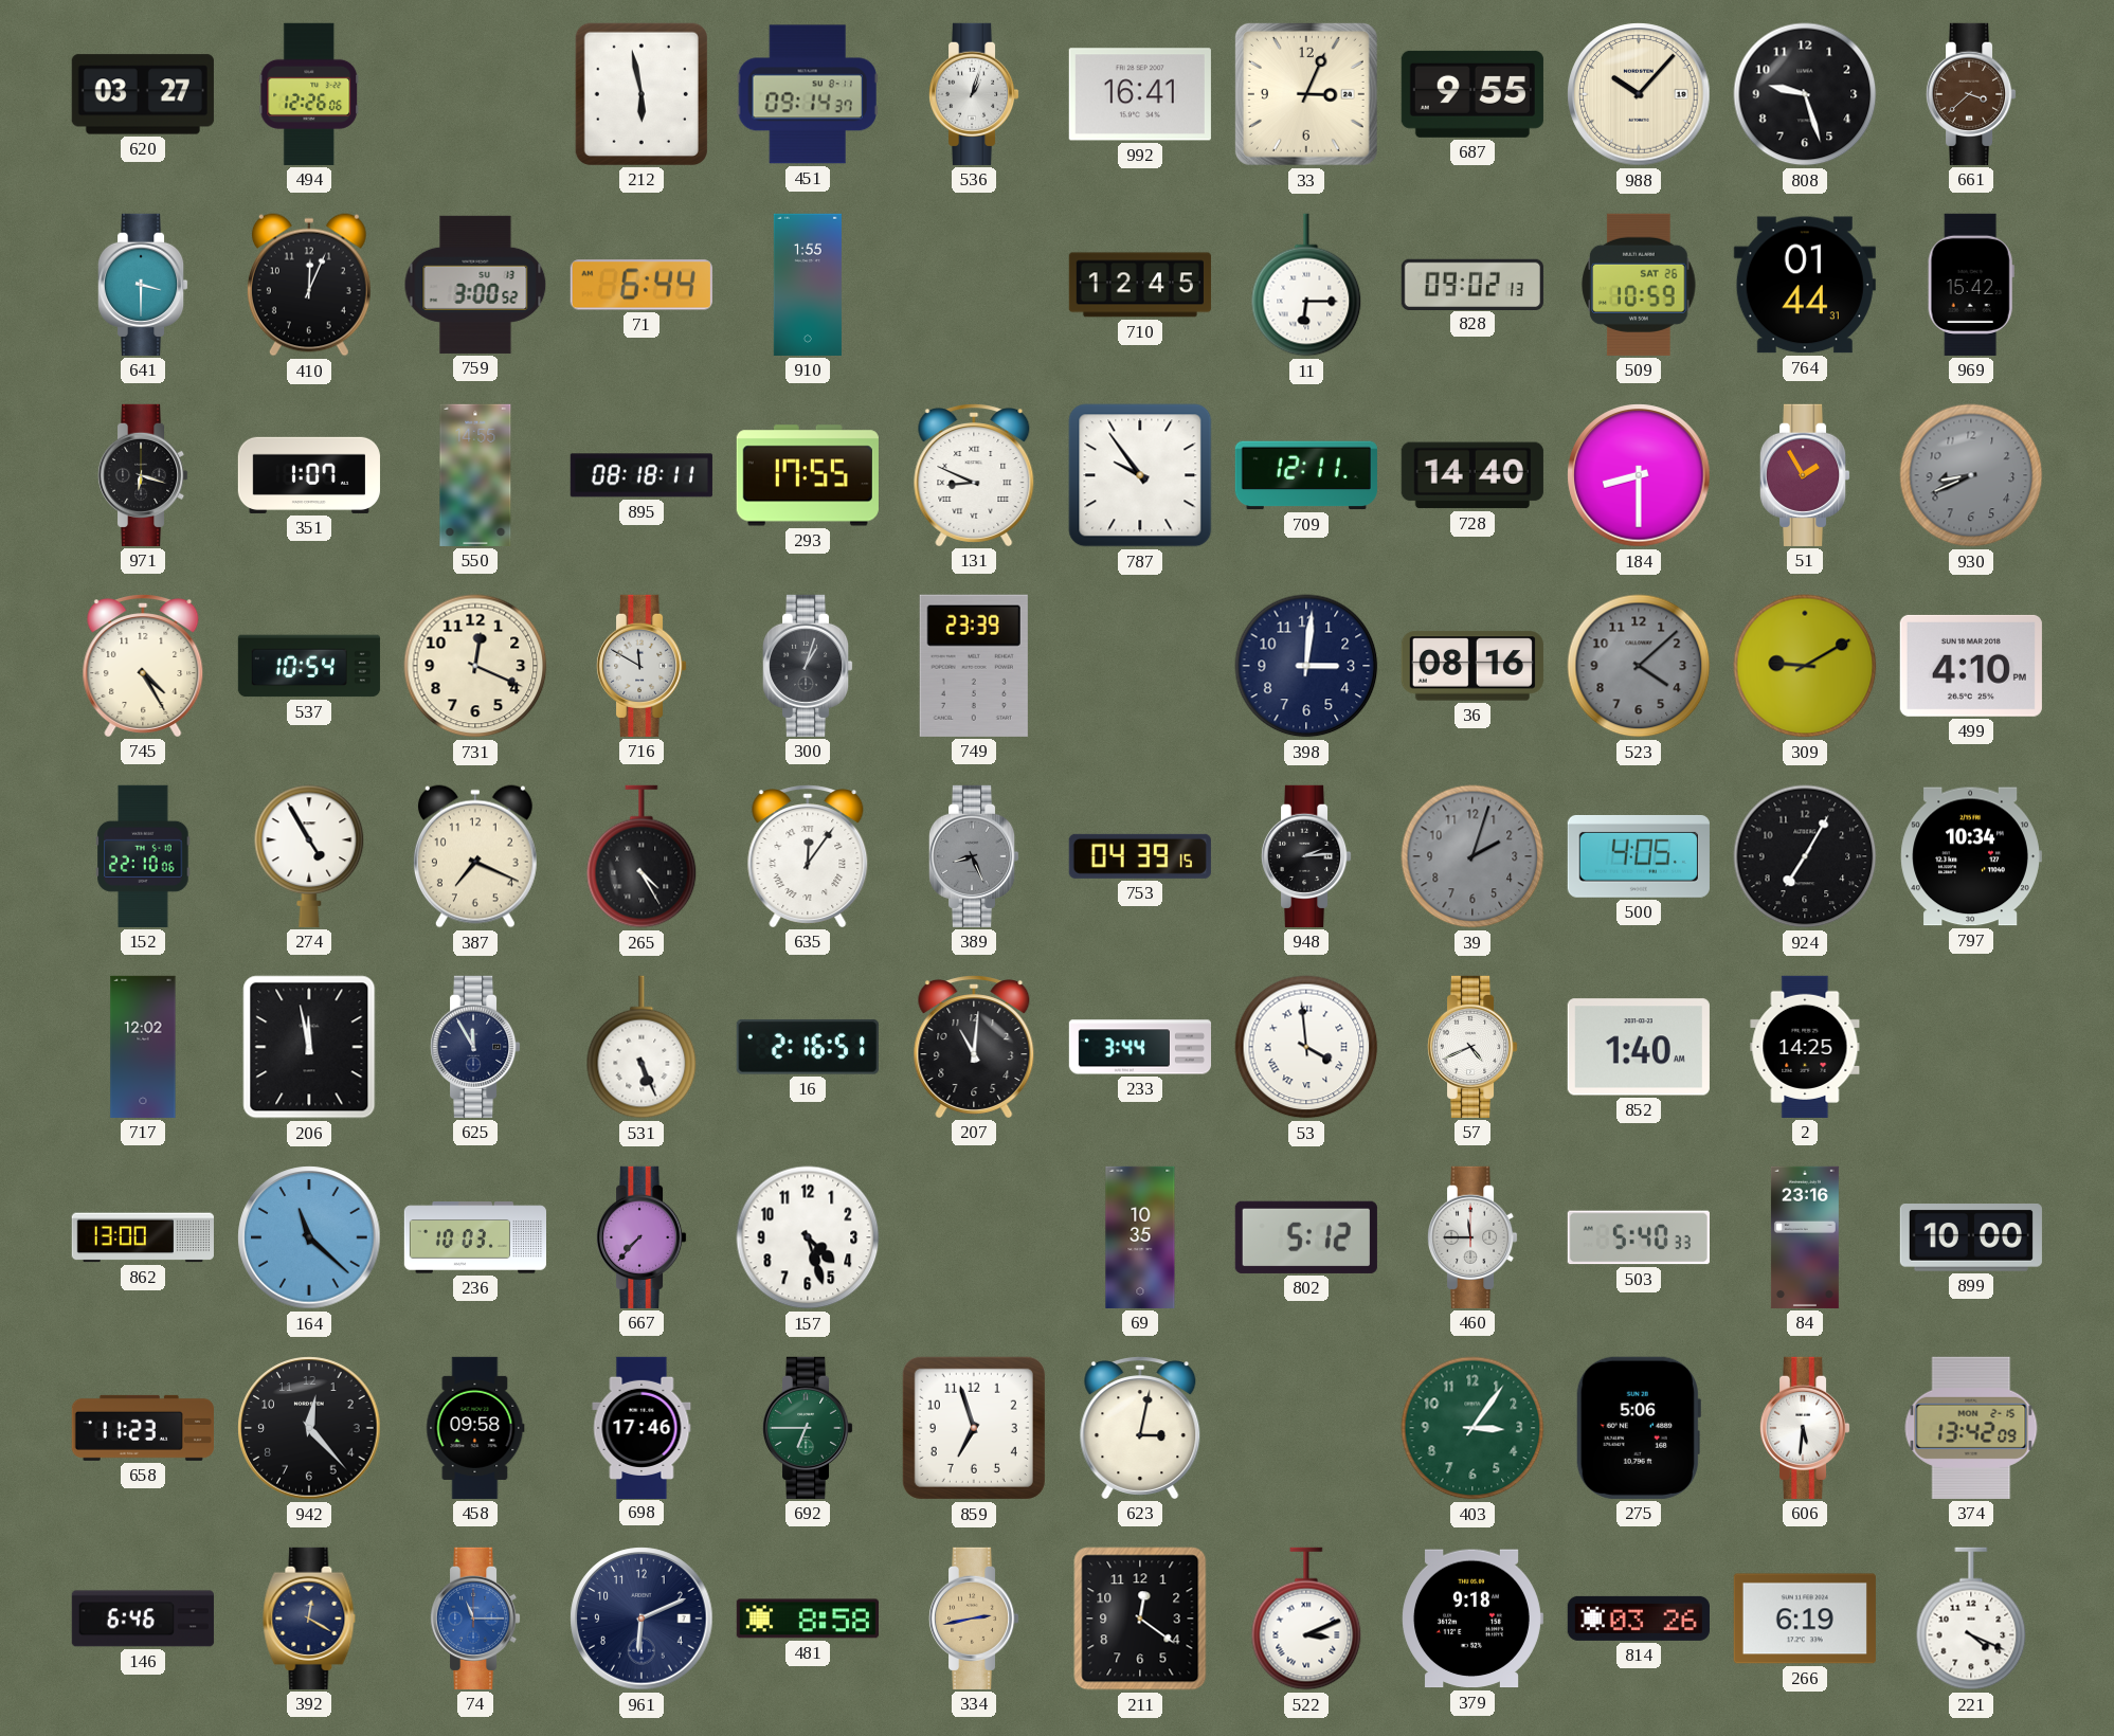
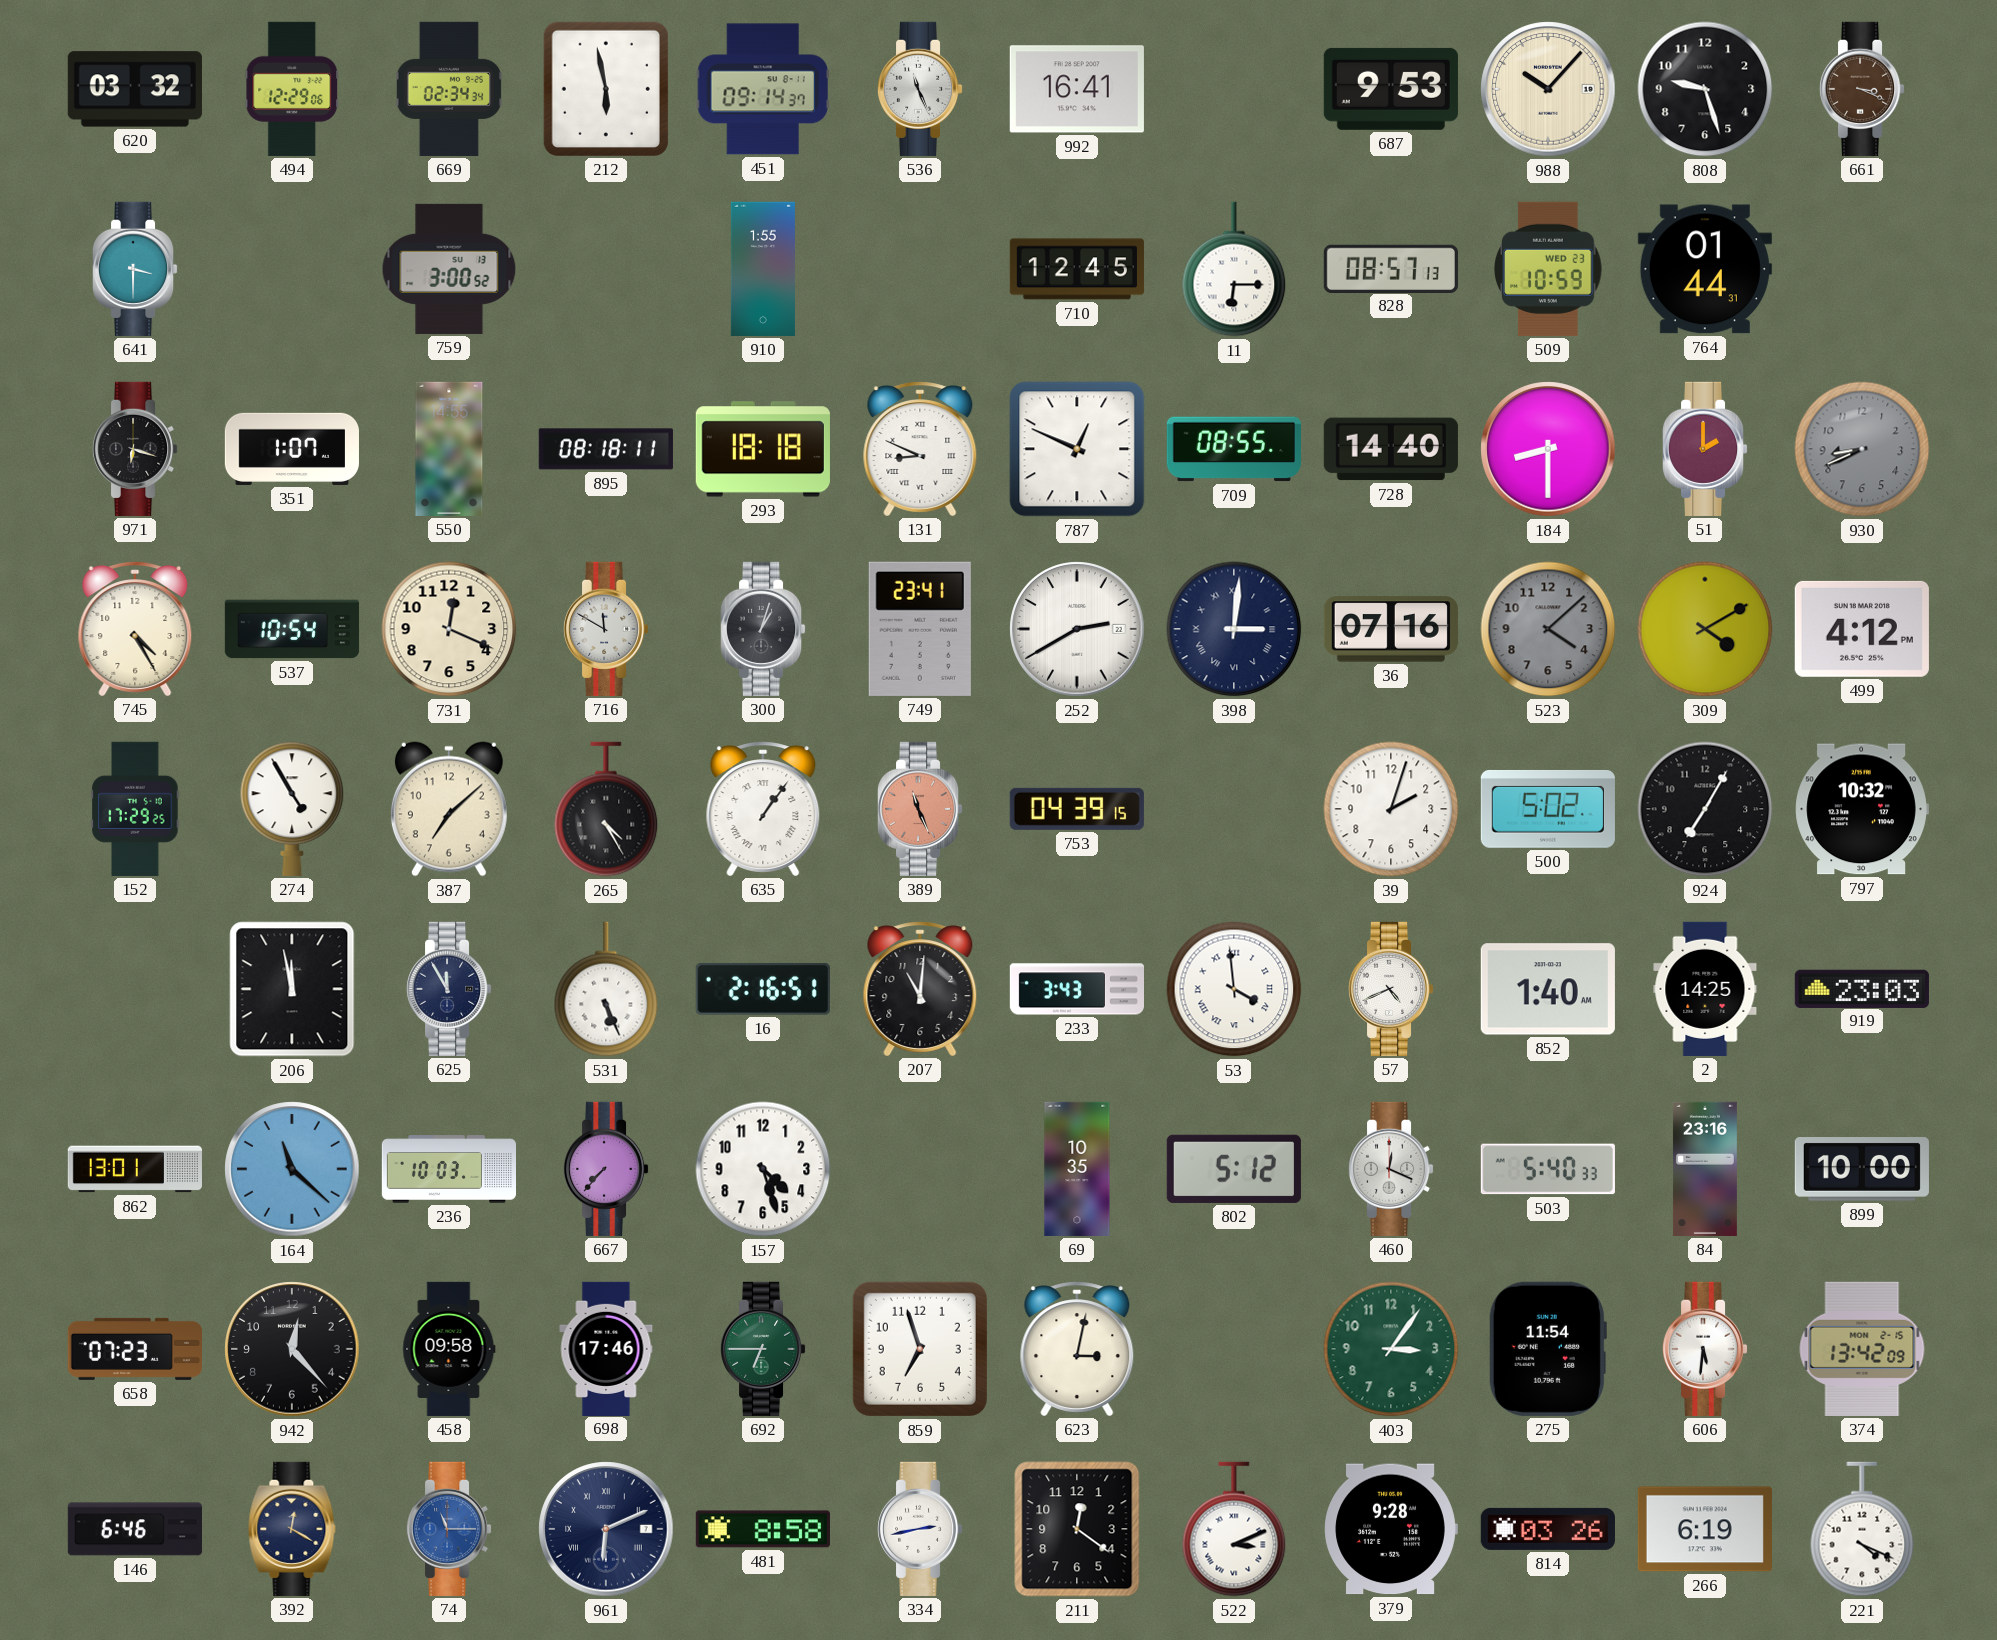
620: 03:27 -> 03:32
494: 12:26 -> 12:29
669: none -> 02:34
536: 1:03 -> 11:26
33: 3:04 -> none
687: 9:55 -> 9:53
661: 3:38 -> 3:19
410: 12:04 -> none
71: 6:44 -> none
828: 09:02 -> 08:57
509 date: SAT 26 -> WED 23
969: 15:42 -> none
293: 17:55 -> 18:18
787: 9:54 -> 12:49
709: 12:11 -> 08:55
51: 1:55 -> 2:00
749: 23:39 -> 23:41
252: none -> 2:40
398 numerals: Arabic -> Roman
36: 08:16 -> 07:16
309: 9:10 -> 4:10
499: 4:10 -> 4:12
152: 22:10 -> 17:29
387: 7:19 -> 7:08
635: 12:06 -> 1:06
389: 8:26 -> 11:26
389 dial: grey -> salmon
948: 2:14 -> none
39 dial: grey -> white
500: 4:05 -> 5:02
797: 10:34 -> 10:32
717: 12:02 -> none
233: 3:44 -> 3:43
919: none -> 23:03
862: 13:00 -> 13:01
460: 11:45 -> 12:19
658: 11:23 -> 07:23
275: 5:06 -> 11:54
961 numerals: Arabic -> Roman
334 dial: champagne -> white
379: 9:18 -> 9:28
